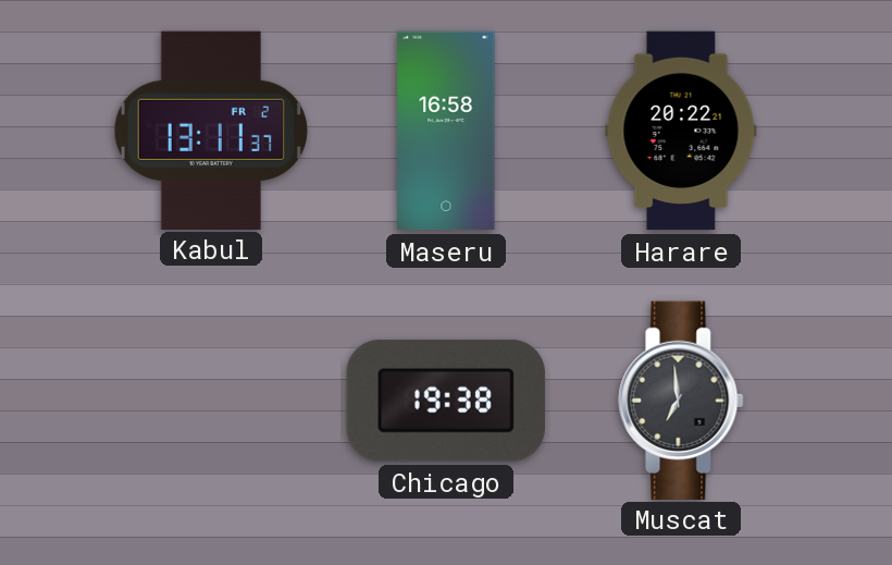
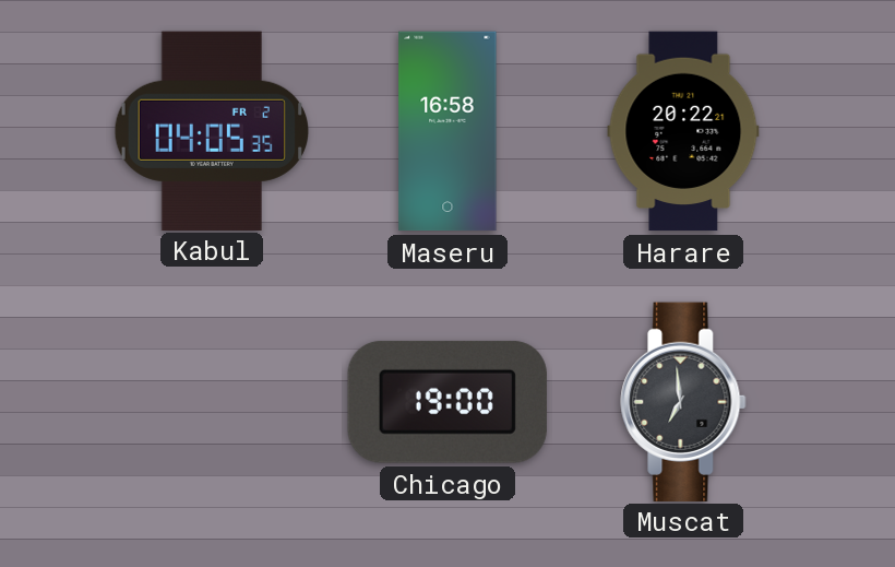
Kabul: 13:11 -> 04:05
Chicago: 19:38 -> 19:00
